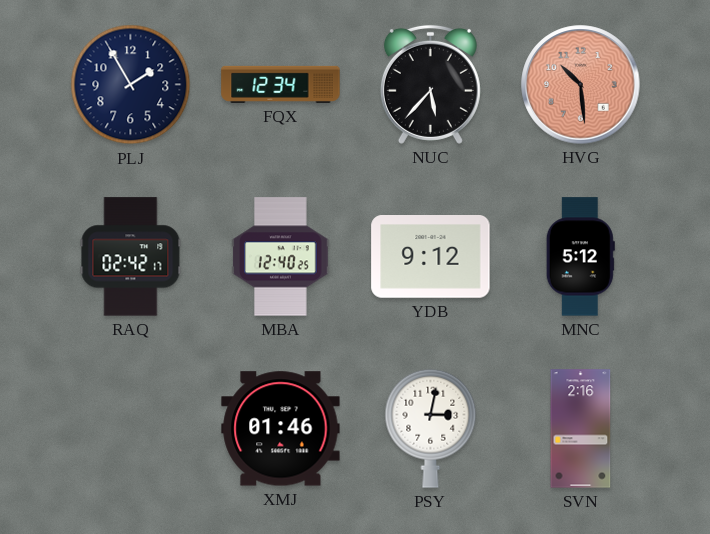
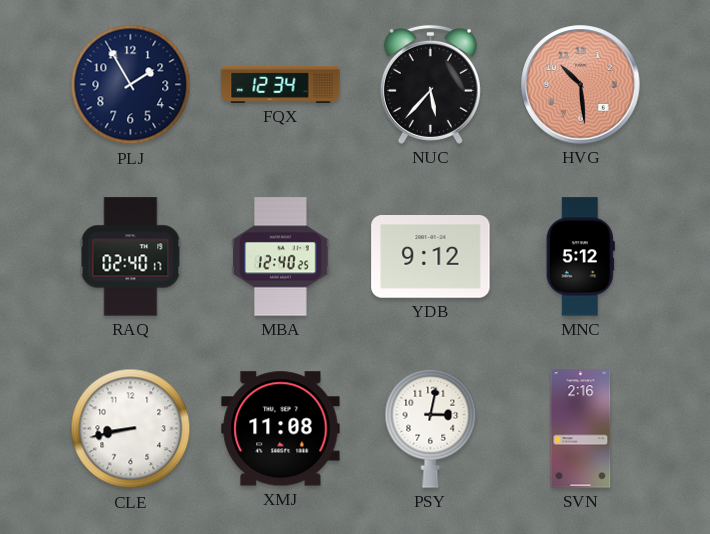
RAQ: 02:42 -> 02:40
CLE: none -> 8:43
XMJ: 01:46 -> 11:08
